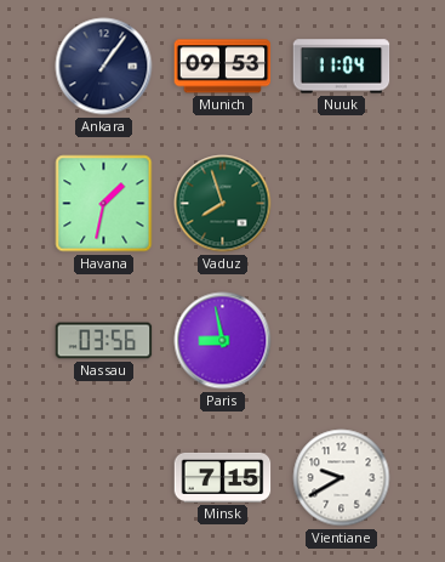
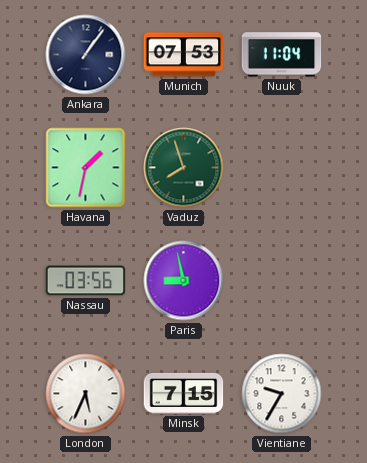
Munich: 09:53 -> 07:53
London: none -> 5:34
Vientiane: 9:40 -> 9:35
